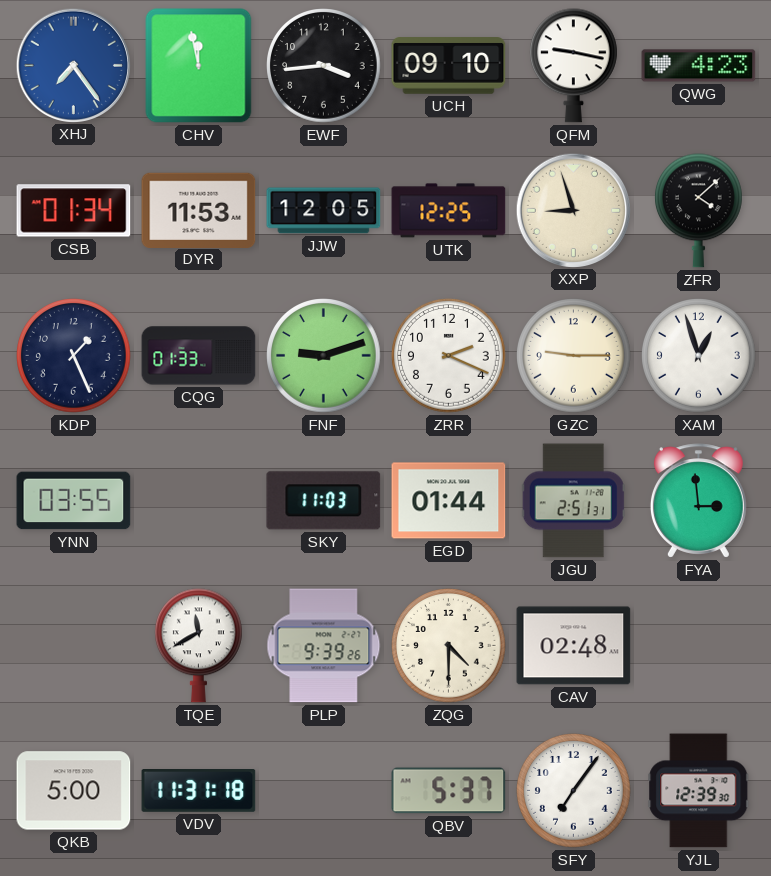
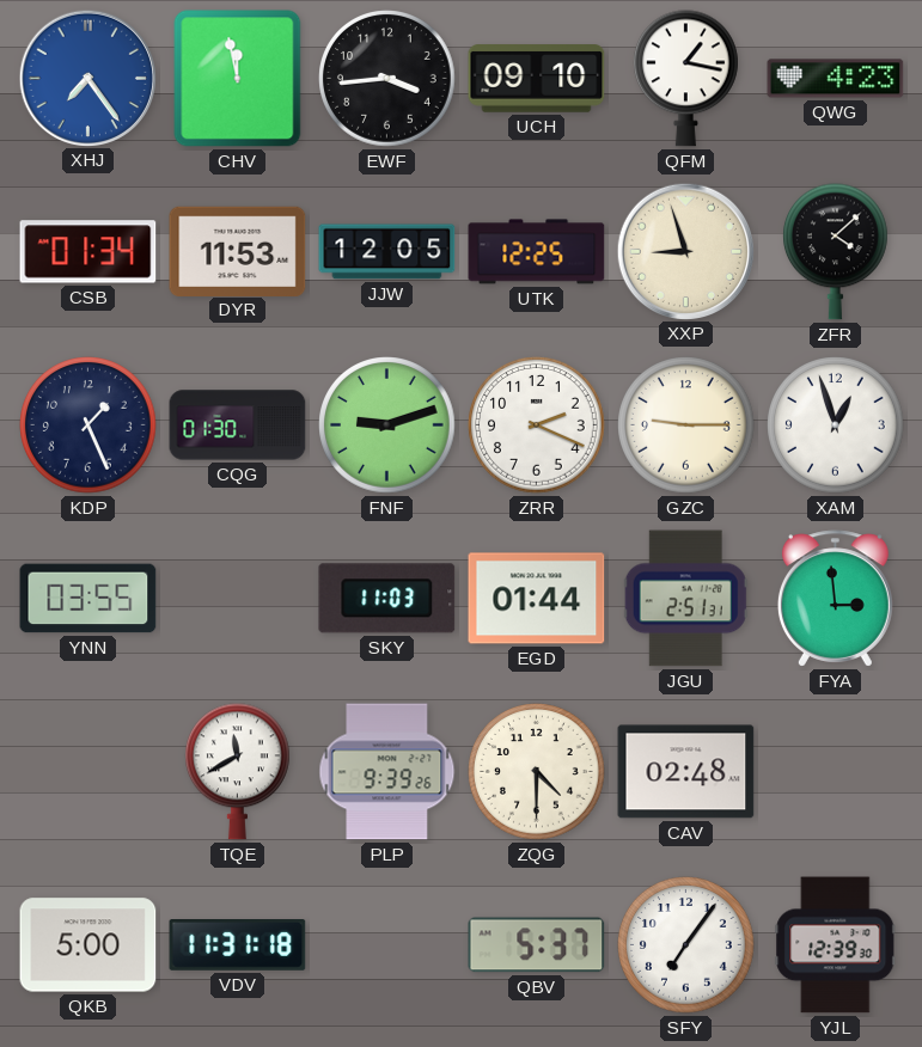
QFM: 9:17 -> 1:17
CQG: 01:33 -> 01:30
